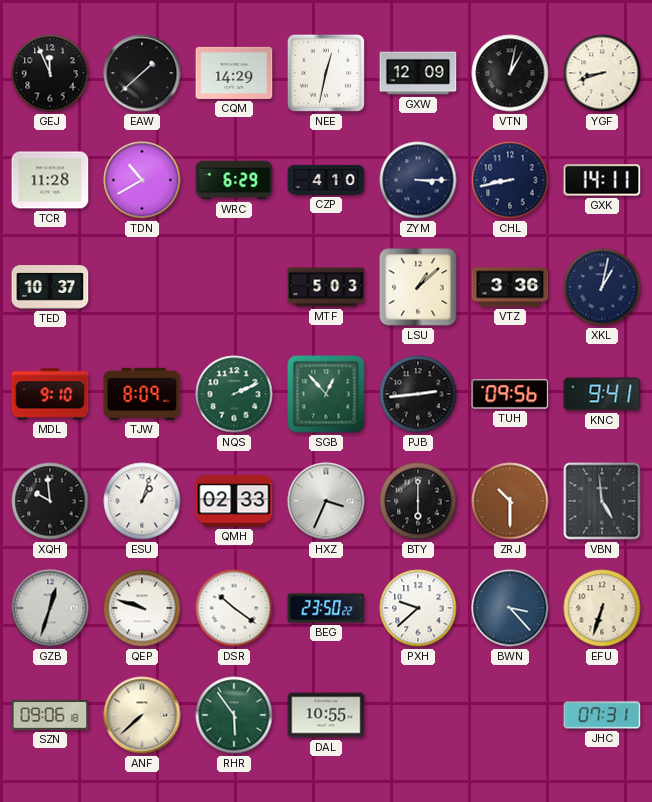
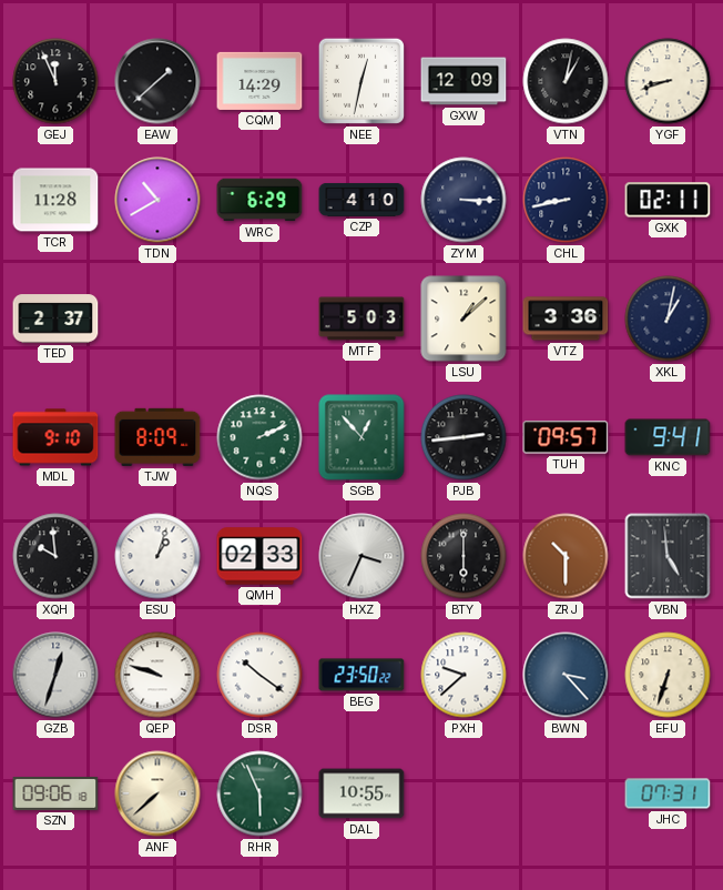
GXK: 14:11 -> 02:11
TED: 10:37 -> 2:37
TUH: 09:56 -> 09:57
RHR: 5:54 -> 5:56
